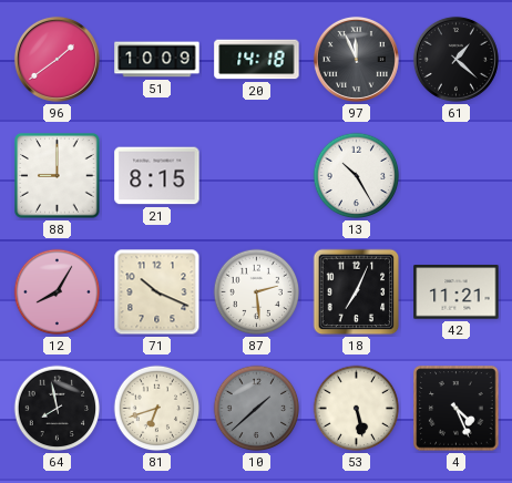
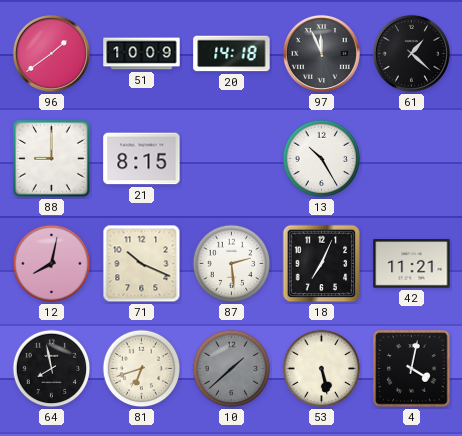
12: 8:05 -> 8:02
4: 4:26 -> 4:02
